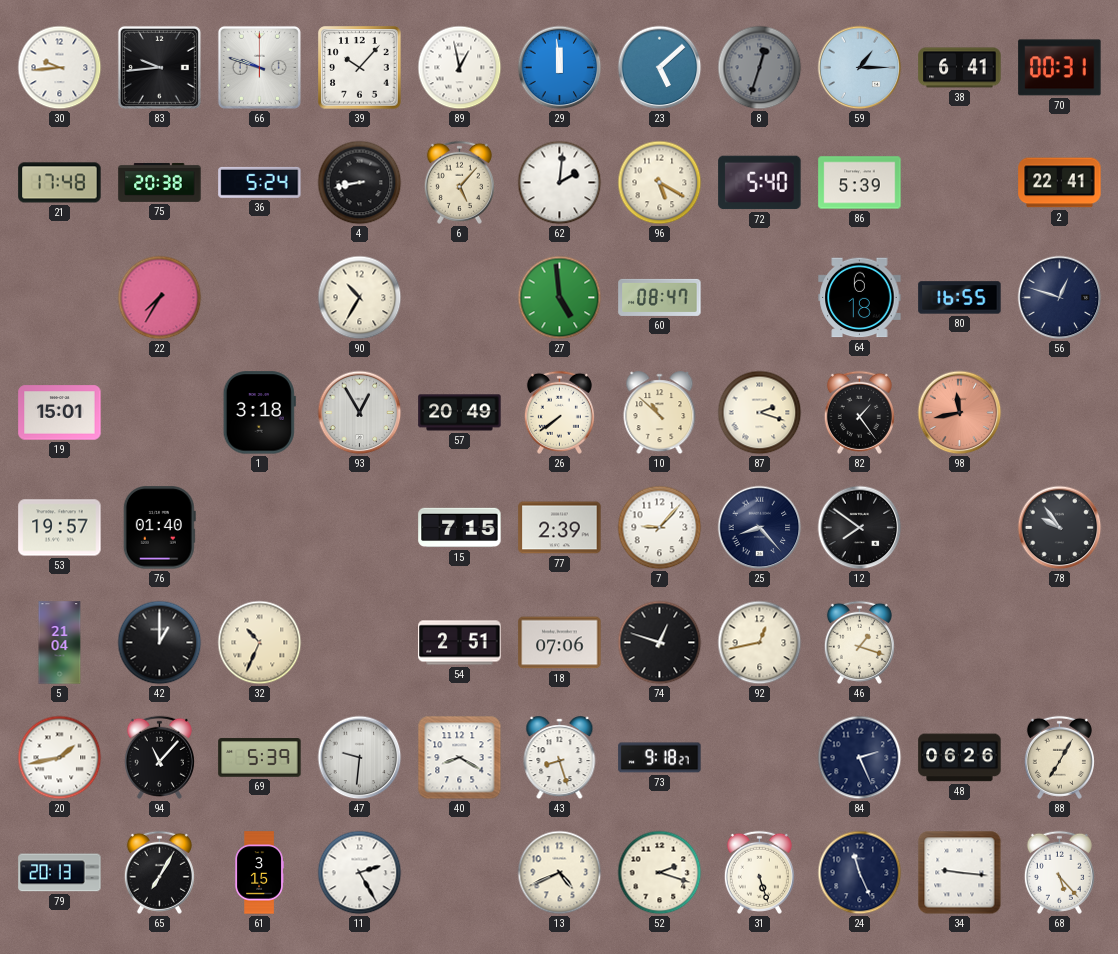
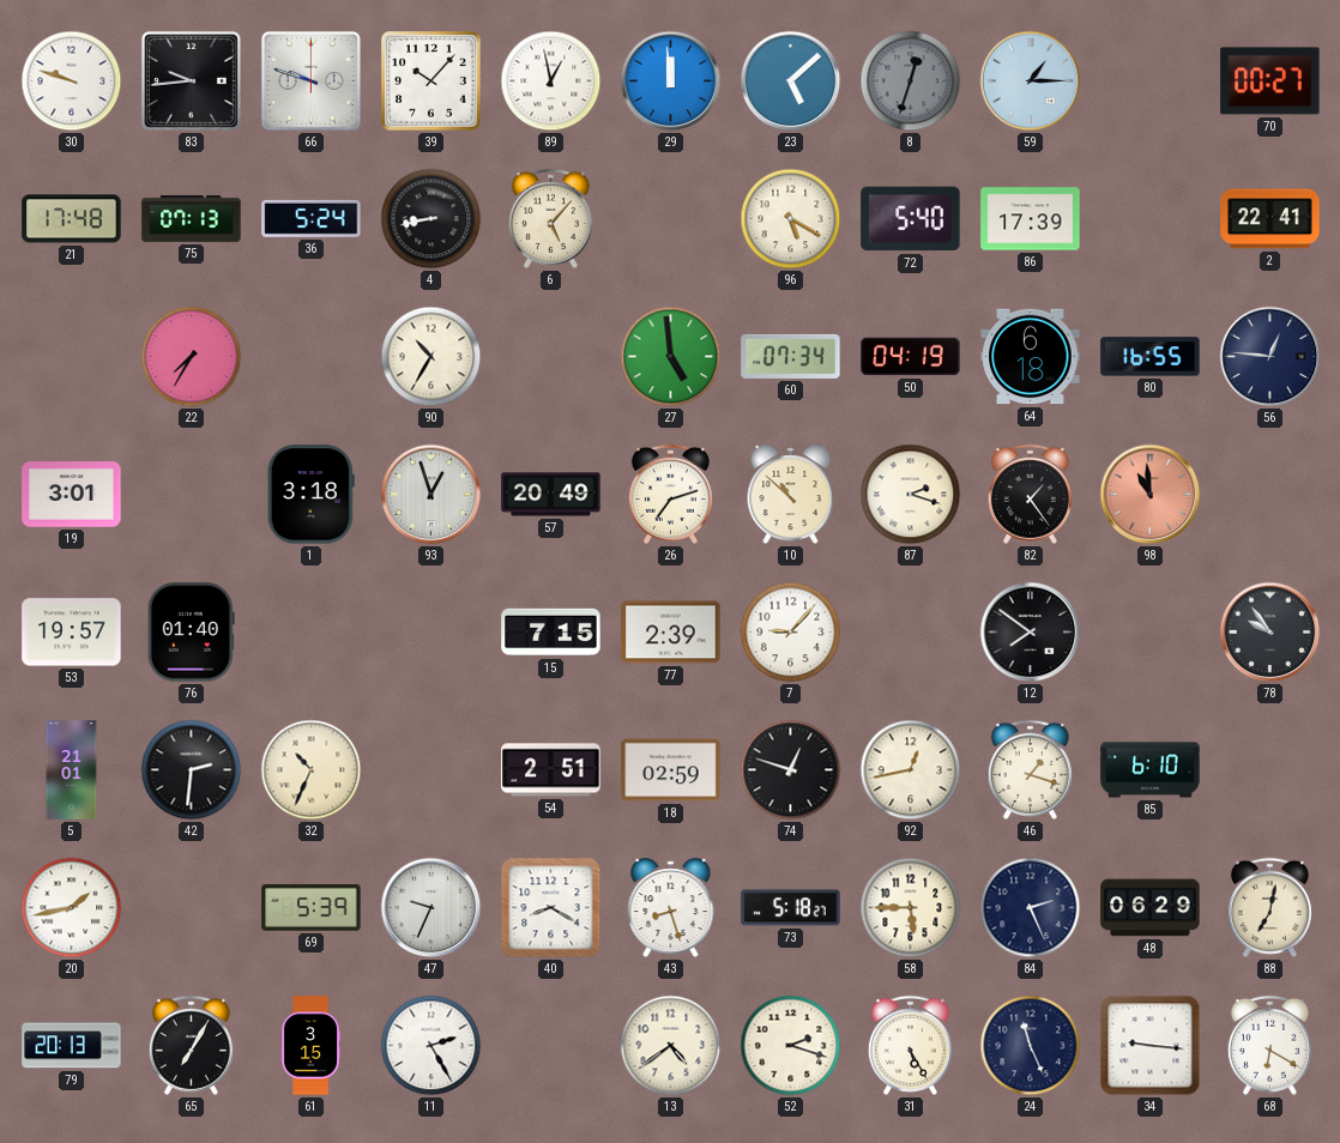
30: 9:44 -> 9:48
38: 6:41 -> none
70: 00:31 -> 00:27
75: 20:38 -> 07:13
62: 2:01 -> none
86: 5:39 -> 17:39
60: 08:47 -> 07:34
50: none -> 04:19
56: 12:48 -> 12:46
19: 15:01 -> 3:01
93: 12:55 -> 12:57
26: 7:39 -> 7:12
98: 11:43 -> 10:59
25: 8:23 -> none
5: 21:04 -> 21:01
42: 1:00 -> 2:31
18: 07:06 -> 02:59
85: none -> 6:10
94: 11:07 -> none
47: 9:31 -> 9:34
73: 9:18 -> 5:18
58: none -> 5:45
48: 06:26 -> 06:29
88: 7:05 -> 7:02
13: 4:41 -> 4:39
31: 5:27 -> 5:25
68: 5:23 -> 6:20
